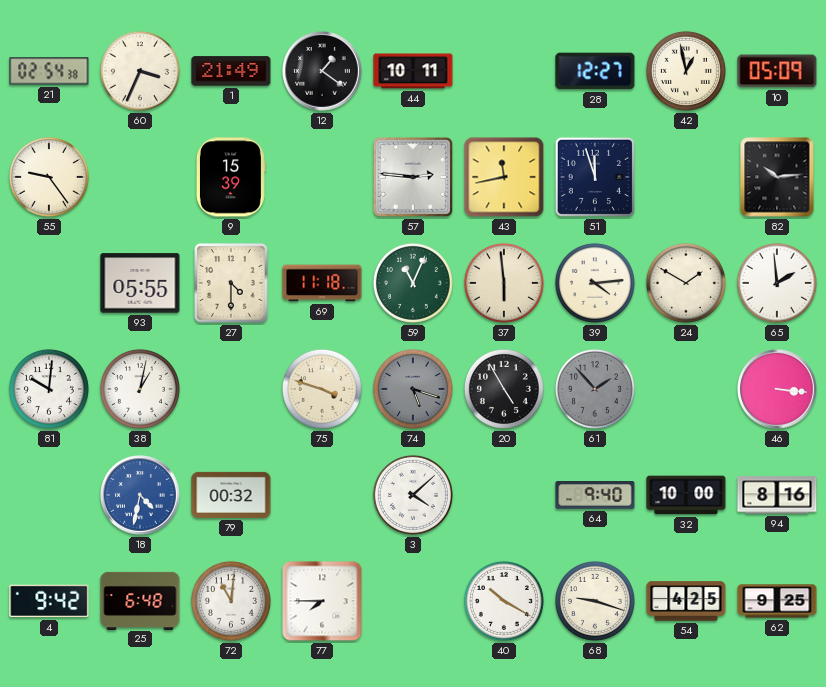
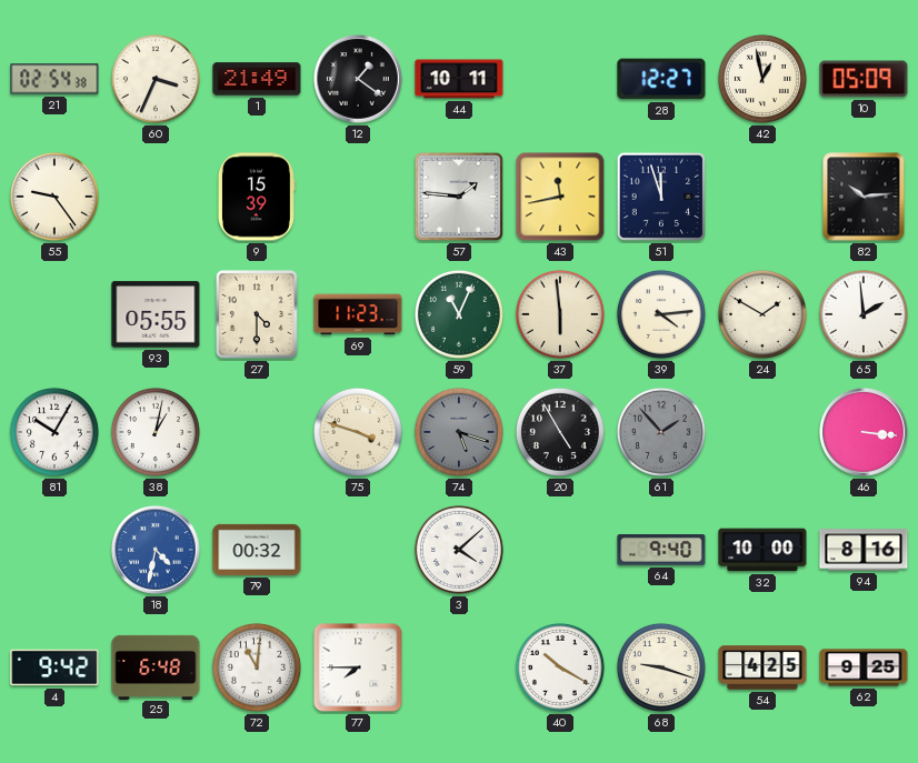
57: 2:46 -> 1:46
69: 11:18 -> 11:23
81: 10:01 -> 10:05
